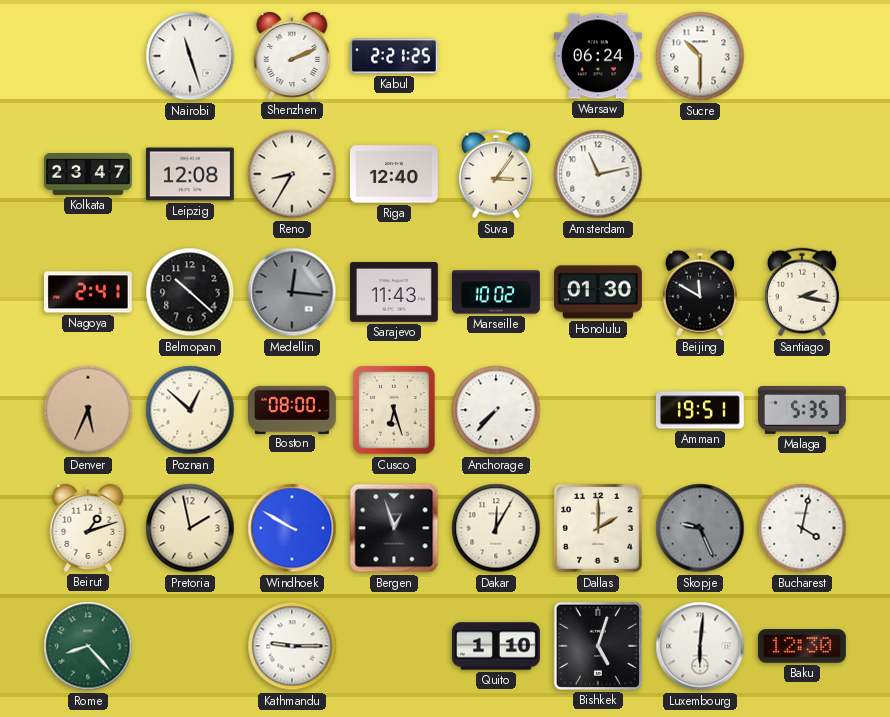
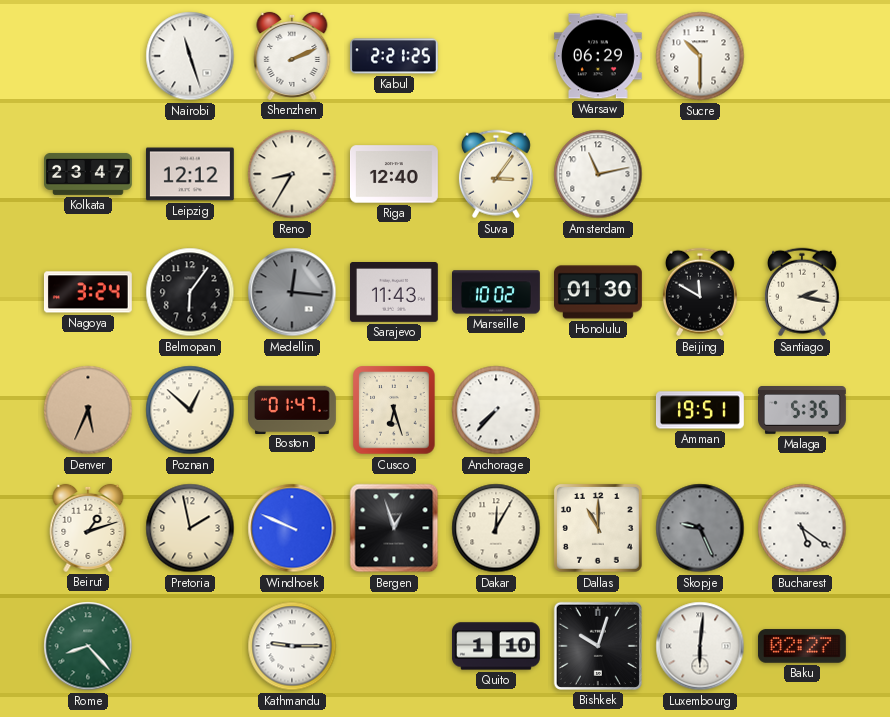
Warsaw: 06:24 -> 06:29
Leipzig: 12:08 -> 12:12
Nagoya: 2:41 -> 3:24
Belmopan: 10:22 -> 6:06
Boston: 08:00 -> 01:47
Windhoek: 9:50 -> 9:49
Dallas: 2:00 -> 11:00
Bucharest: 4:02 -> 5:21
Bishkek: 5:03 -> 10:03
Baku: 12:30 -> 02:27
